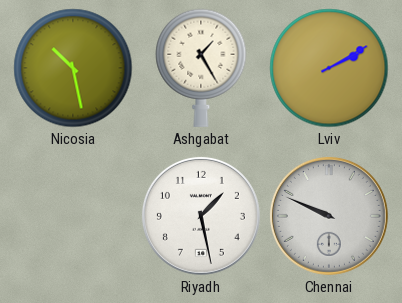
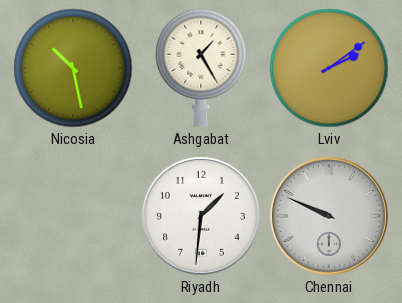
Lviv: 2:10 -> 2:09
Riyadh: 1:28 -> 1:31
